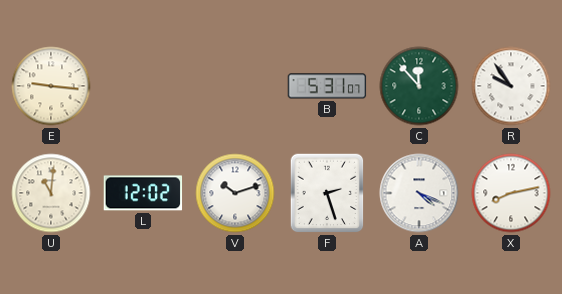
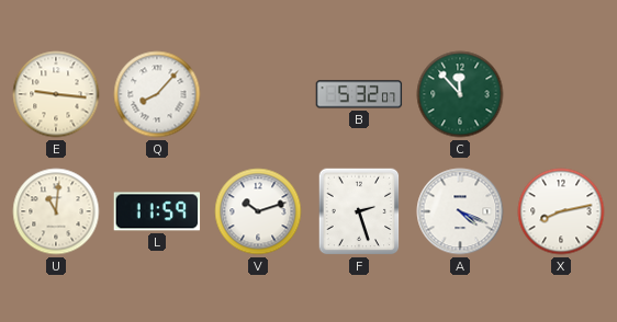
Q: none -> 8:07
B: 5:31 -> 5:32
R: 9:54 -> none
L: 12:02 -> 11:59
